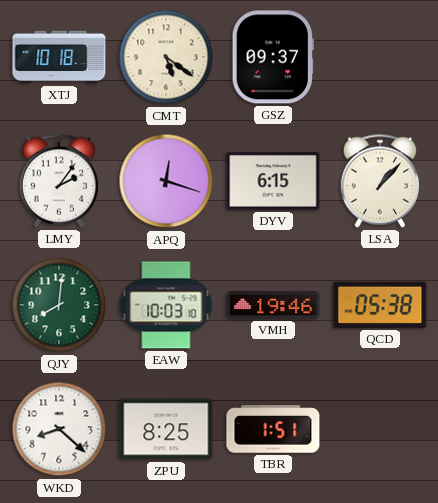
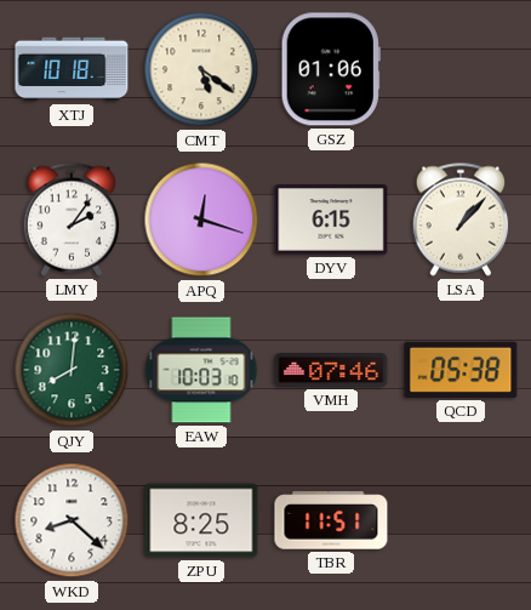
GSZ: 09:37 -> 01:06
VMH: 19:46 -> 07:46
TBR: 1:51 -> 11:51
